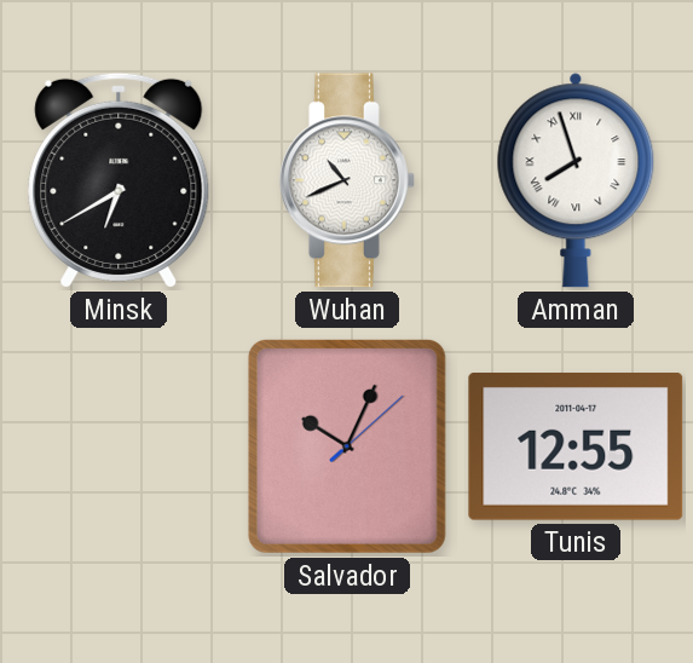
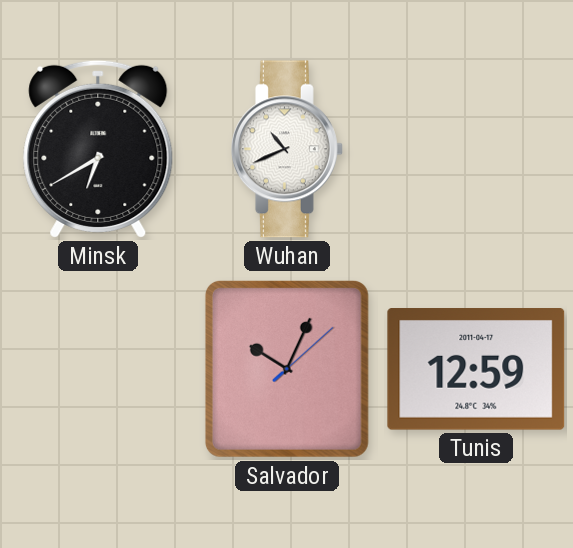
Amman: 7:57 -> none
Tunis: 12:55 -> 12:59
